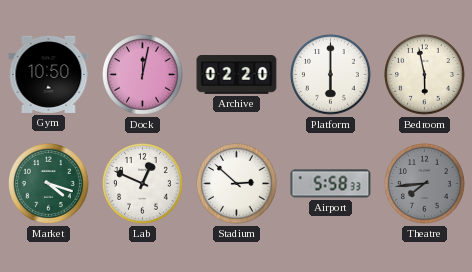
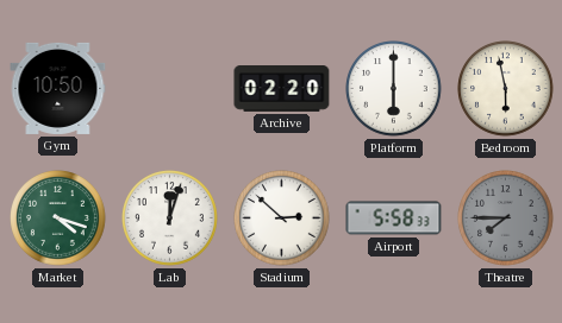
Dock: 12:02 -> none
Lab: 12:49 -> 12:03
Theatre: 7:44 -> 7:45
